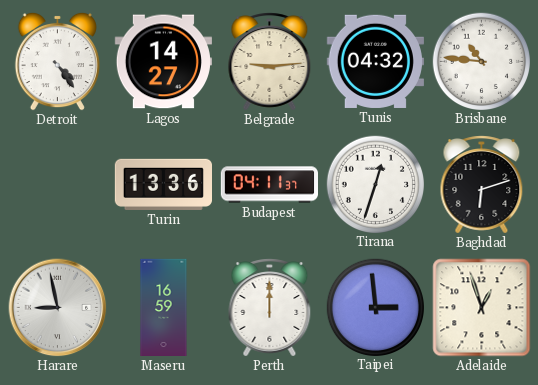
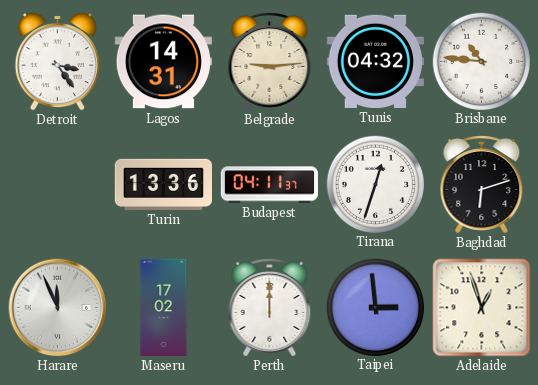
Detroit: 4:24 -> 3:24
Lagos: 14:27 -> 14:31
Harare: 8:58 -> 11:56
Maseru: 16:59 -> 17:02
